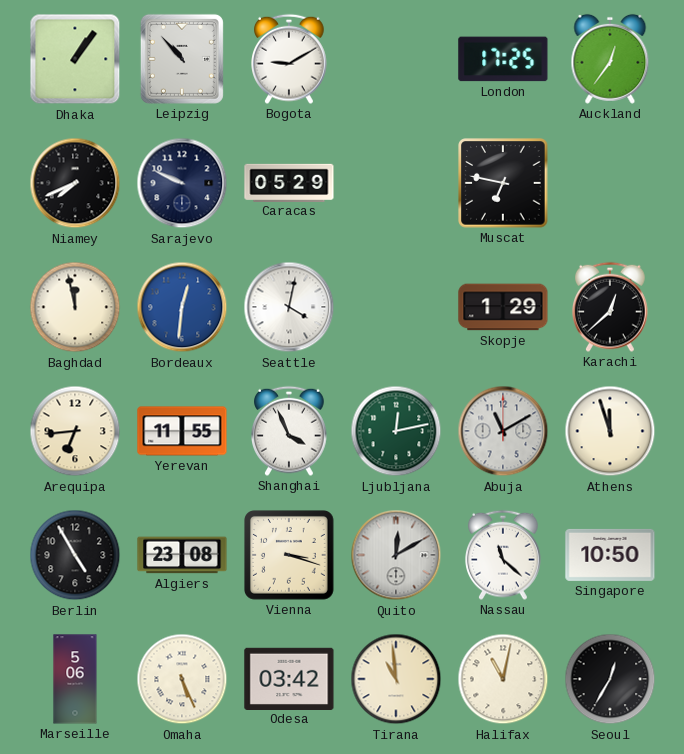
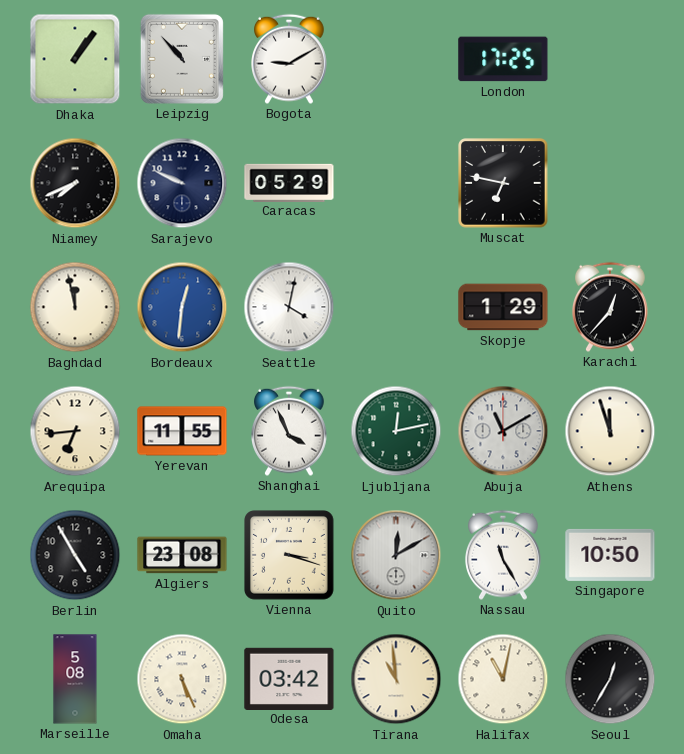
Auckland: 12:36 -> none
Karachi: 12:38 -> 12:37
Nassau: 11:22 -> 11:25
Marseille: 5:06 -> 5:08
